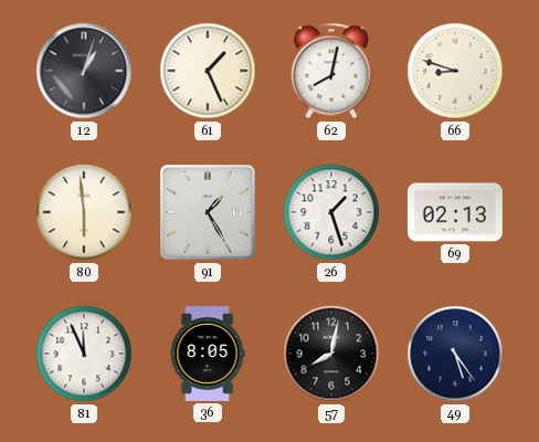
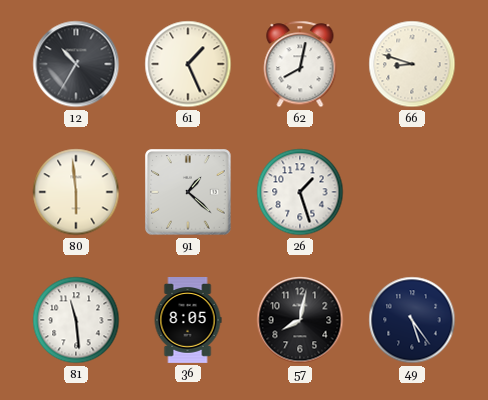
12: 1:03 -> 10:35
91: 1:25 -> 1:22
69: 02:13 -> none
81: 11:56 -> 11:29
